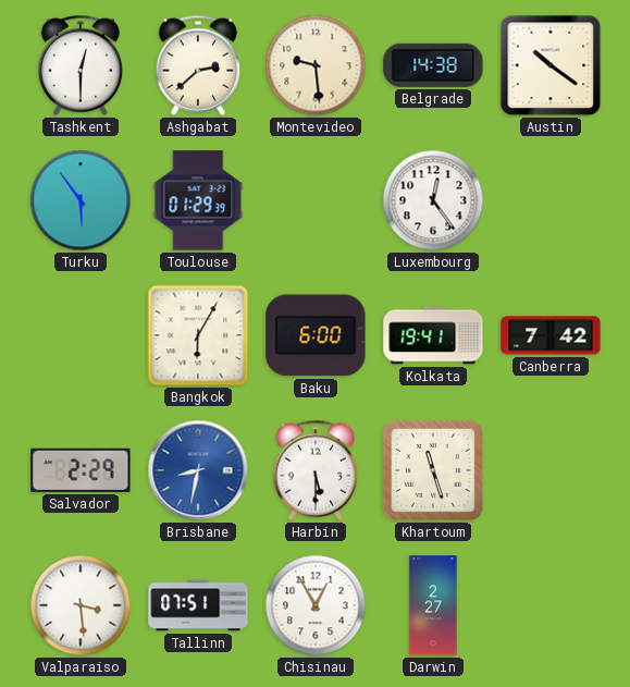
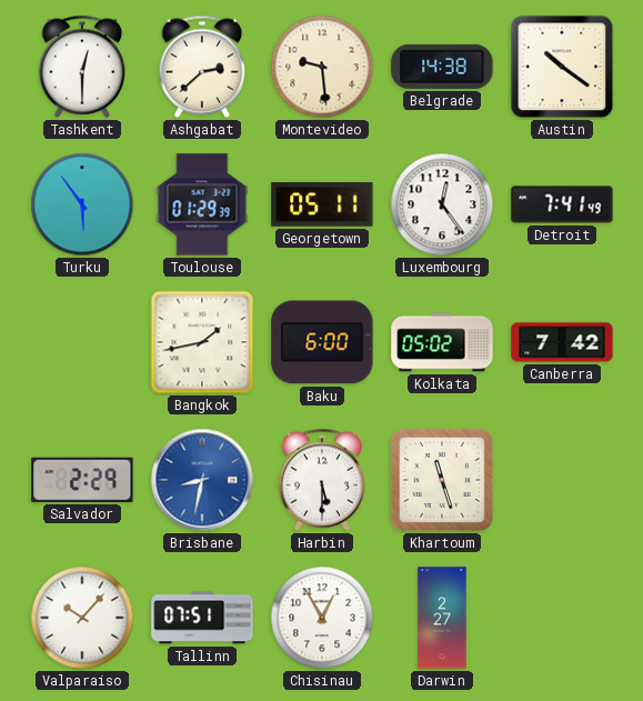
Georgetown: none -> 05:11
Detroit: none -> 7:41
Bangkok: 6:05 -> 1:43
Kolkata: 19:41 -> 05:02
Valparaiso: 3:29 -> 10:07
